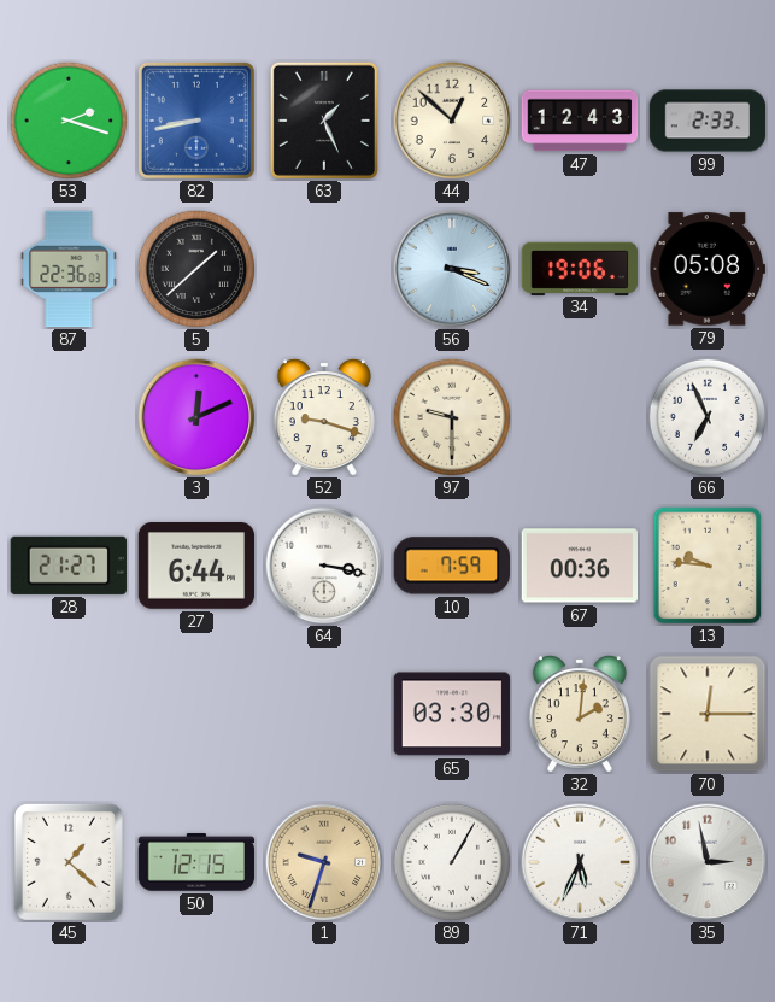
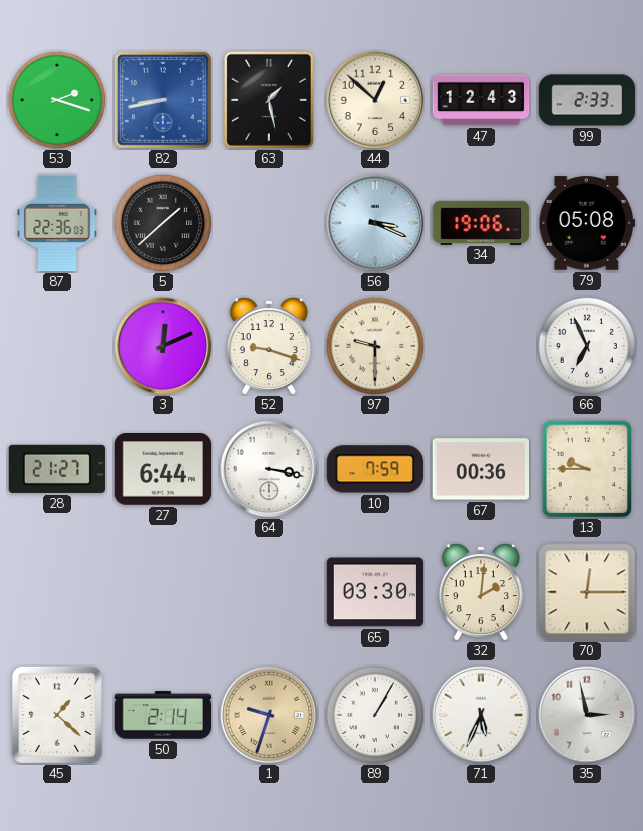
63: 1:26 -> 1:28
13: 9:46 -> 9:45
50: 12:15 -> 2:14
